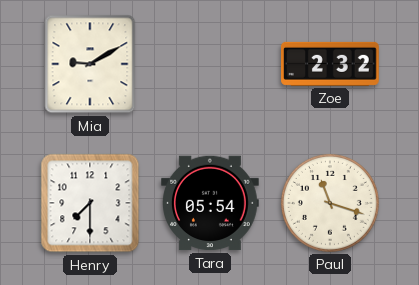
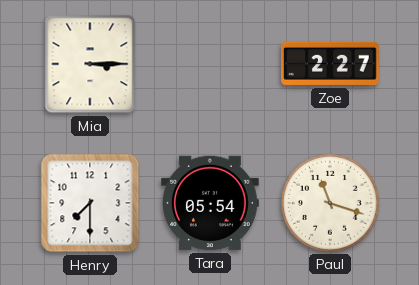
Mia: 9:10 -> 3:15
Zoe: 2:32 -> 2:27
